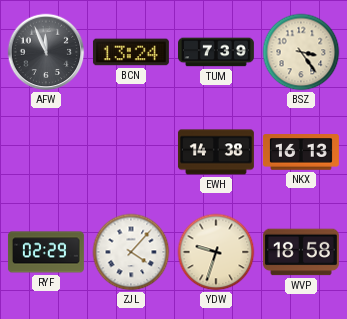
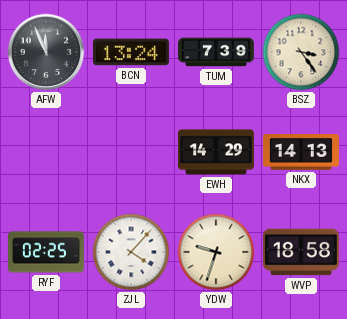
EWH: 14:38 -> 14:29
NKX: 16:13 -> 14:13
RYF: 02:29 -> 02:25
